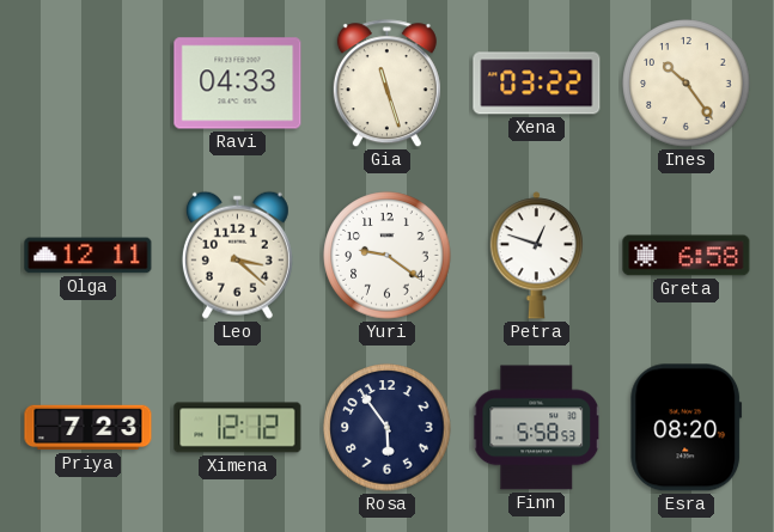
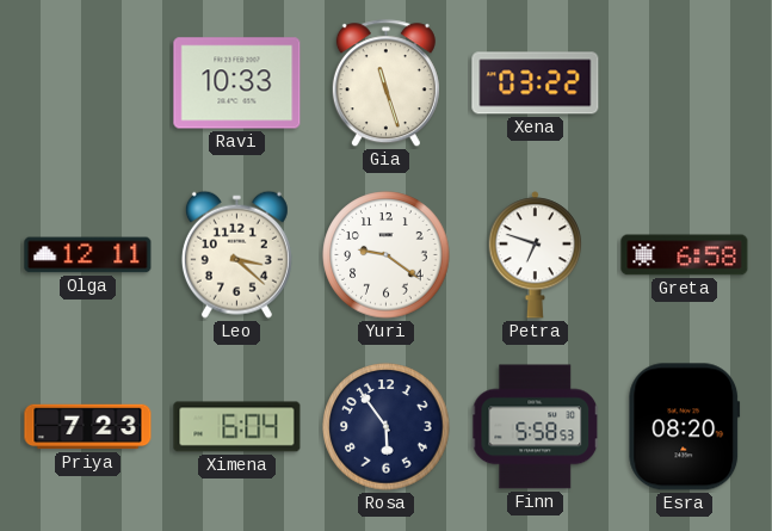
Ravi: 04:33 -> 10:33
Ines: 10:24 -> none
Petra: 12:48 -> 6:48
Ximena: 12:12 -> 6:04
